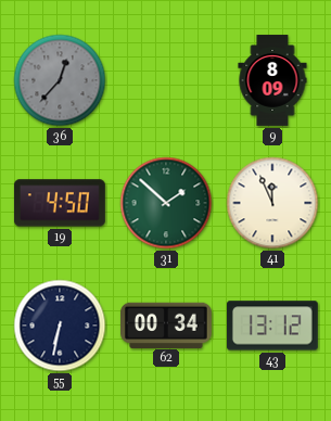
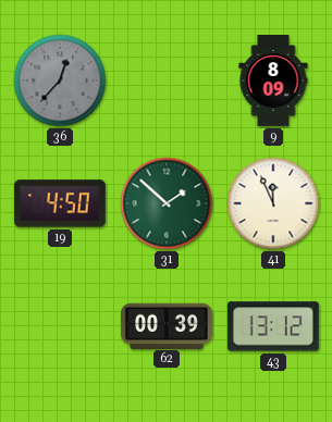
55: 6:32 -> none
62: 00:34 -> 00:39
